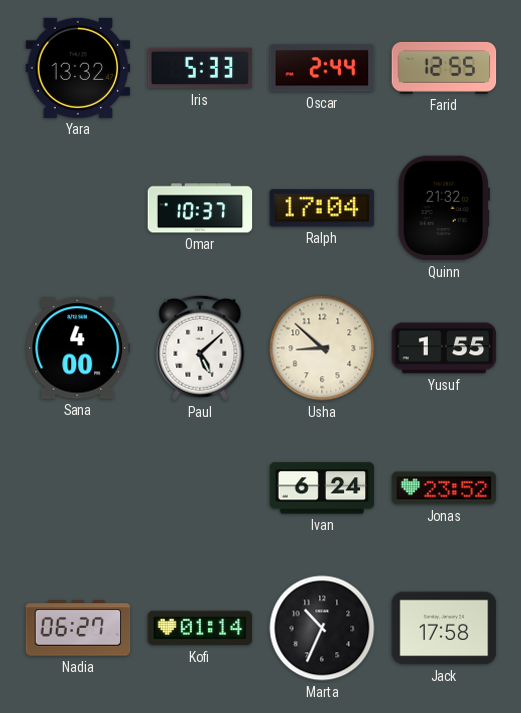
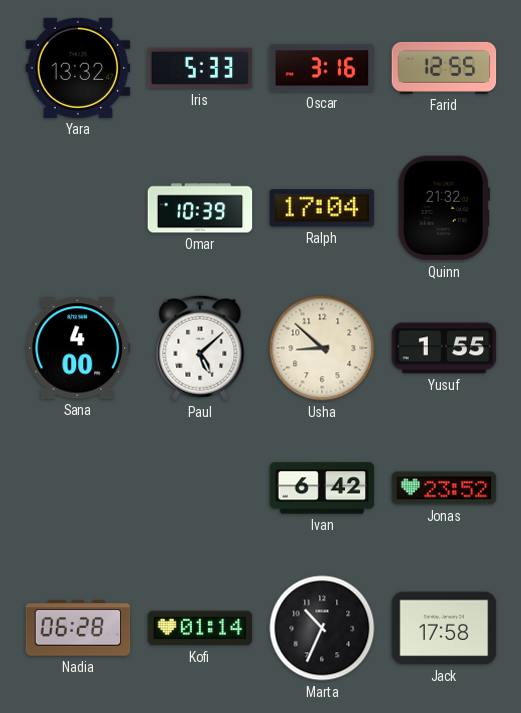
Oscar: 2:44 -> 3:16
Omar: 10:37 -> 10:39
Ivan: 6:24 -> 6:42
Nadia: 06:27 -> 06:28
